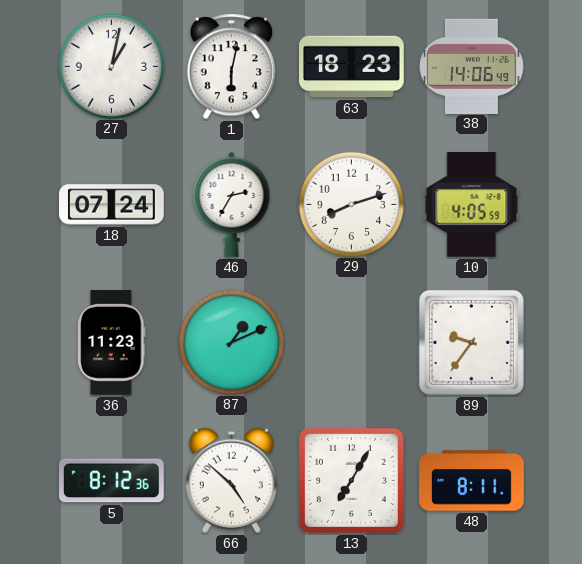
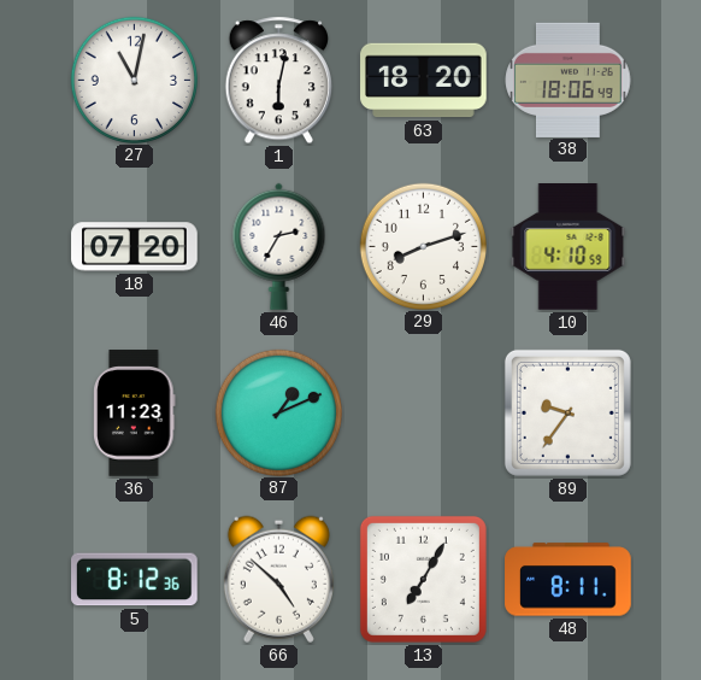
27: 1:02 -> 11:02
63: 18:23 -> 18:20
38: 14:06 -> 18:06
18: 07:24 -> 07:20
10: 4:05 -> 4:10
